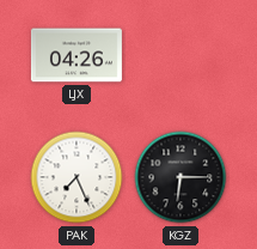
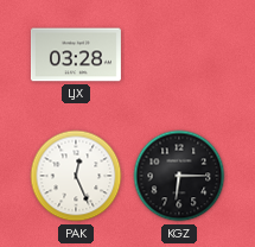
LJX: 04:26 -> 03:28
PAK: 7:26 -> 12:26
